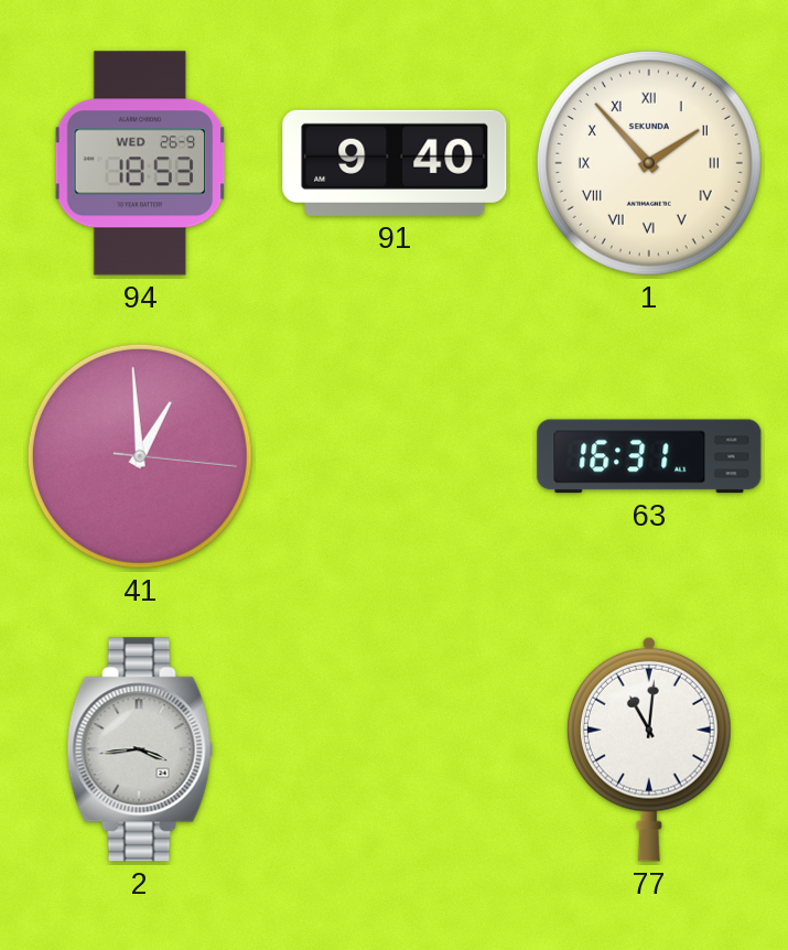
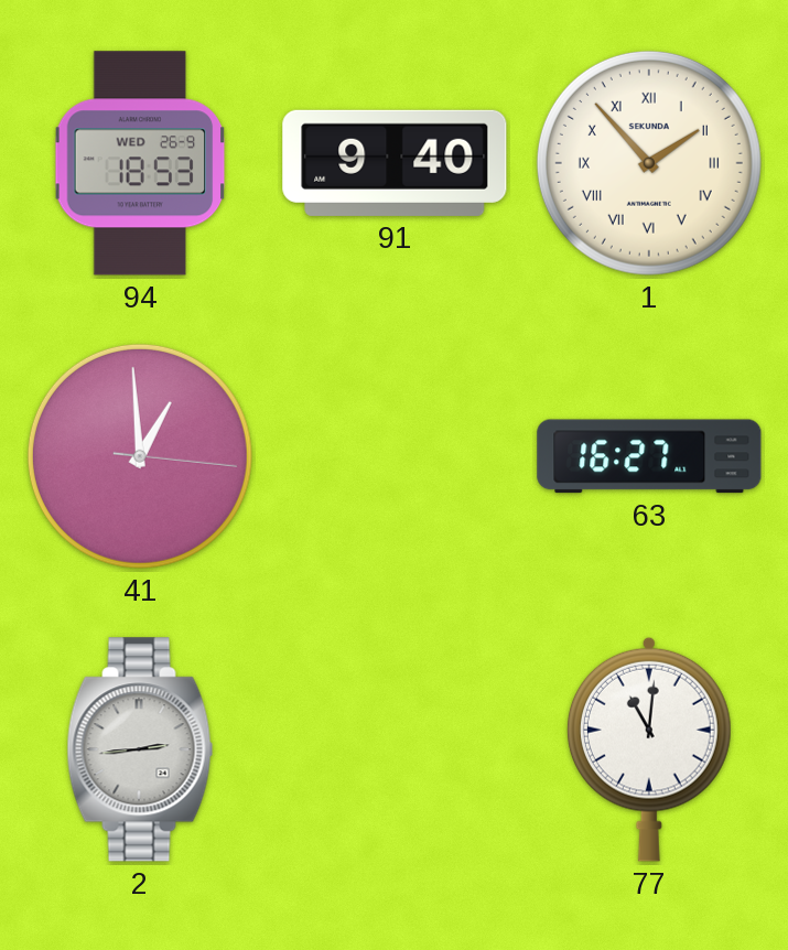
63: 16:31 -> 16:27
2: 3:44 -> 2:44
